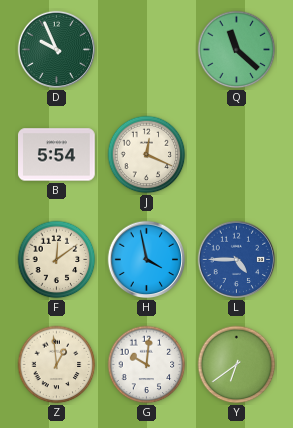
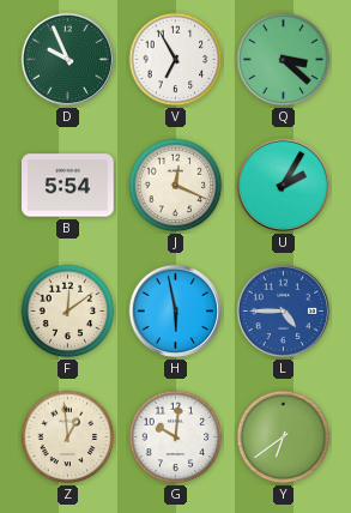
V: none -> 6:55
Q: 11:22 -> 3:22
U: none -> 2:05
H: 3:58 -> 5:58
